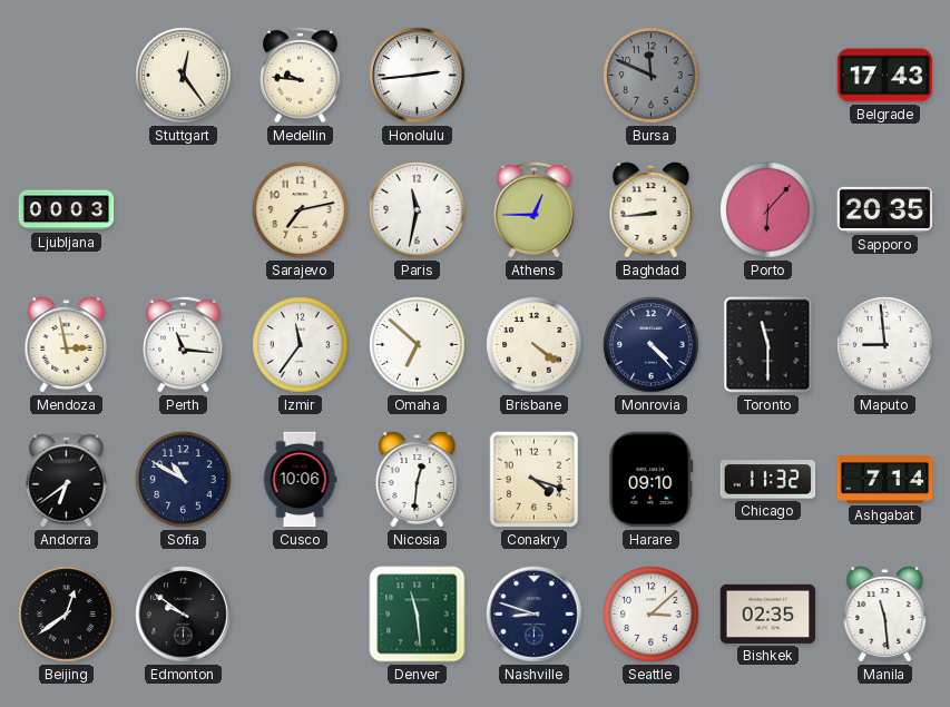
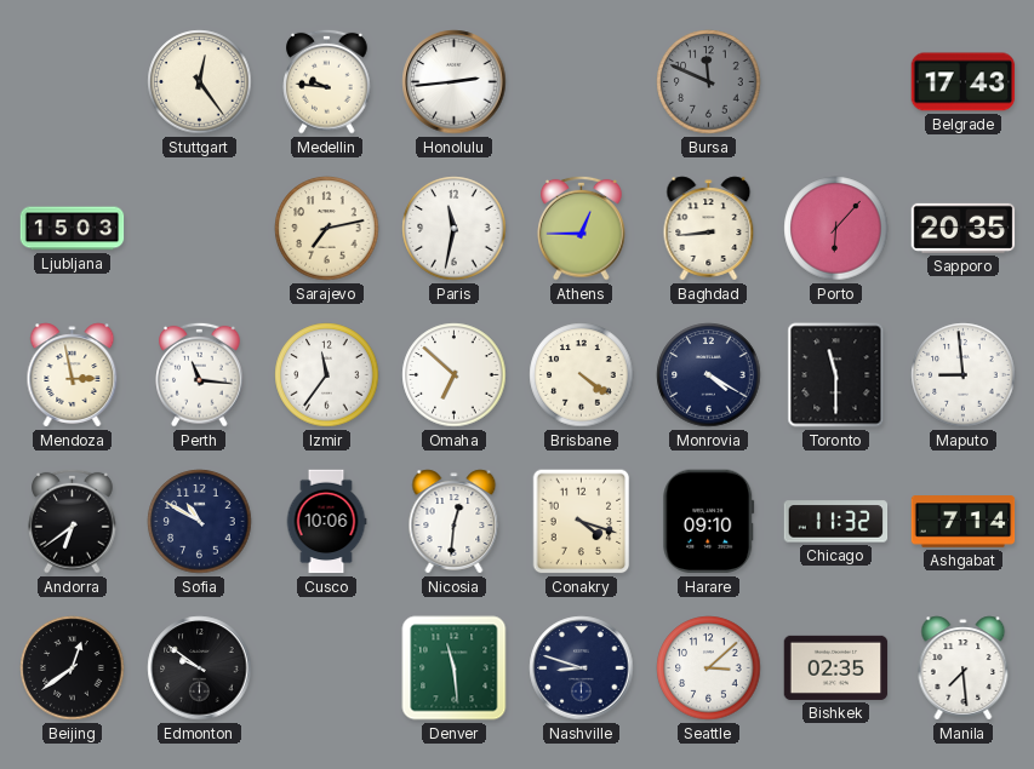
Ljubljana: 00:03 -> 15:03
Monrovia: 4:23 -> 4:20
Manila: 11:29 -> 7:29
